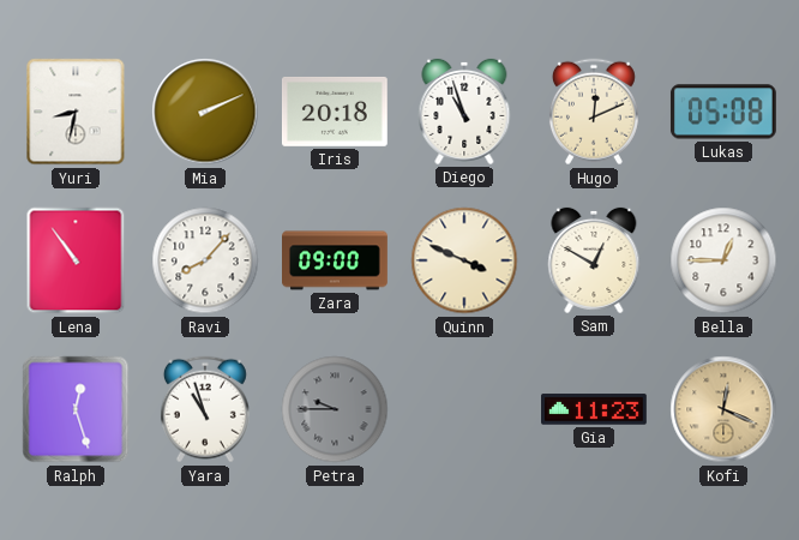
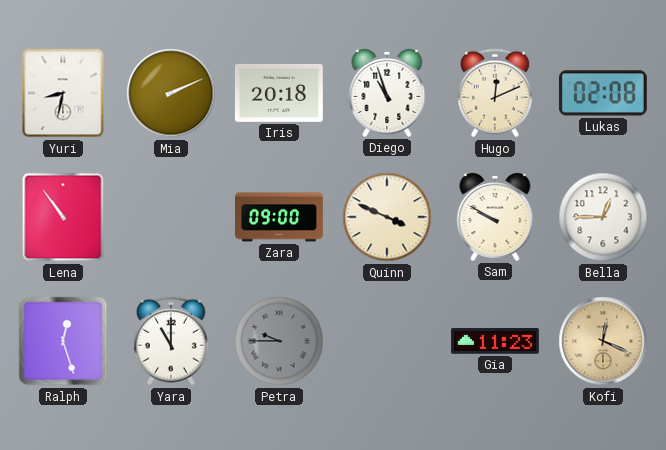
Lukas: 05:08 -> 02:08
Ravi: 8:07 -> none
Sam: 12:50 -> 9:50
Yara: 10:57 -> 11:00
